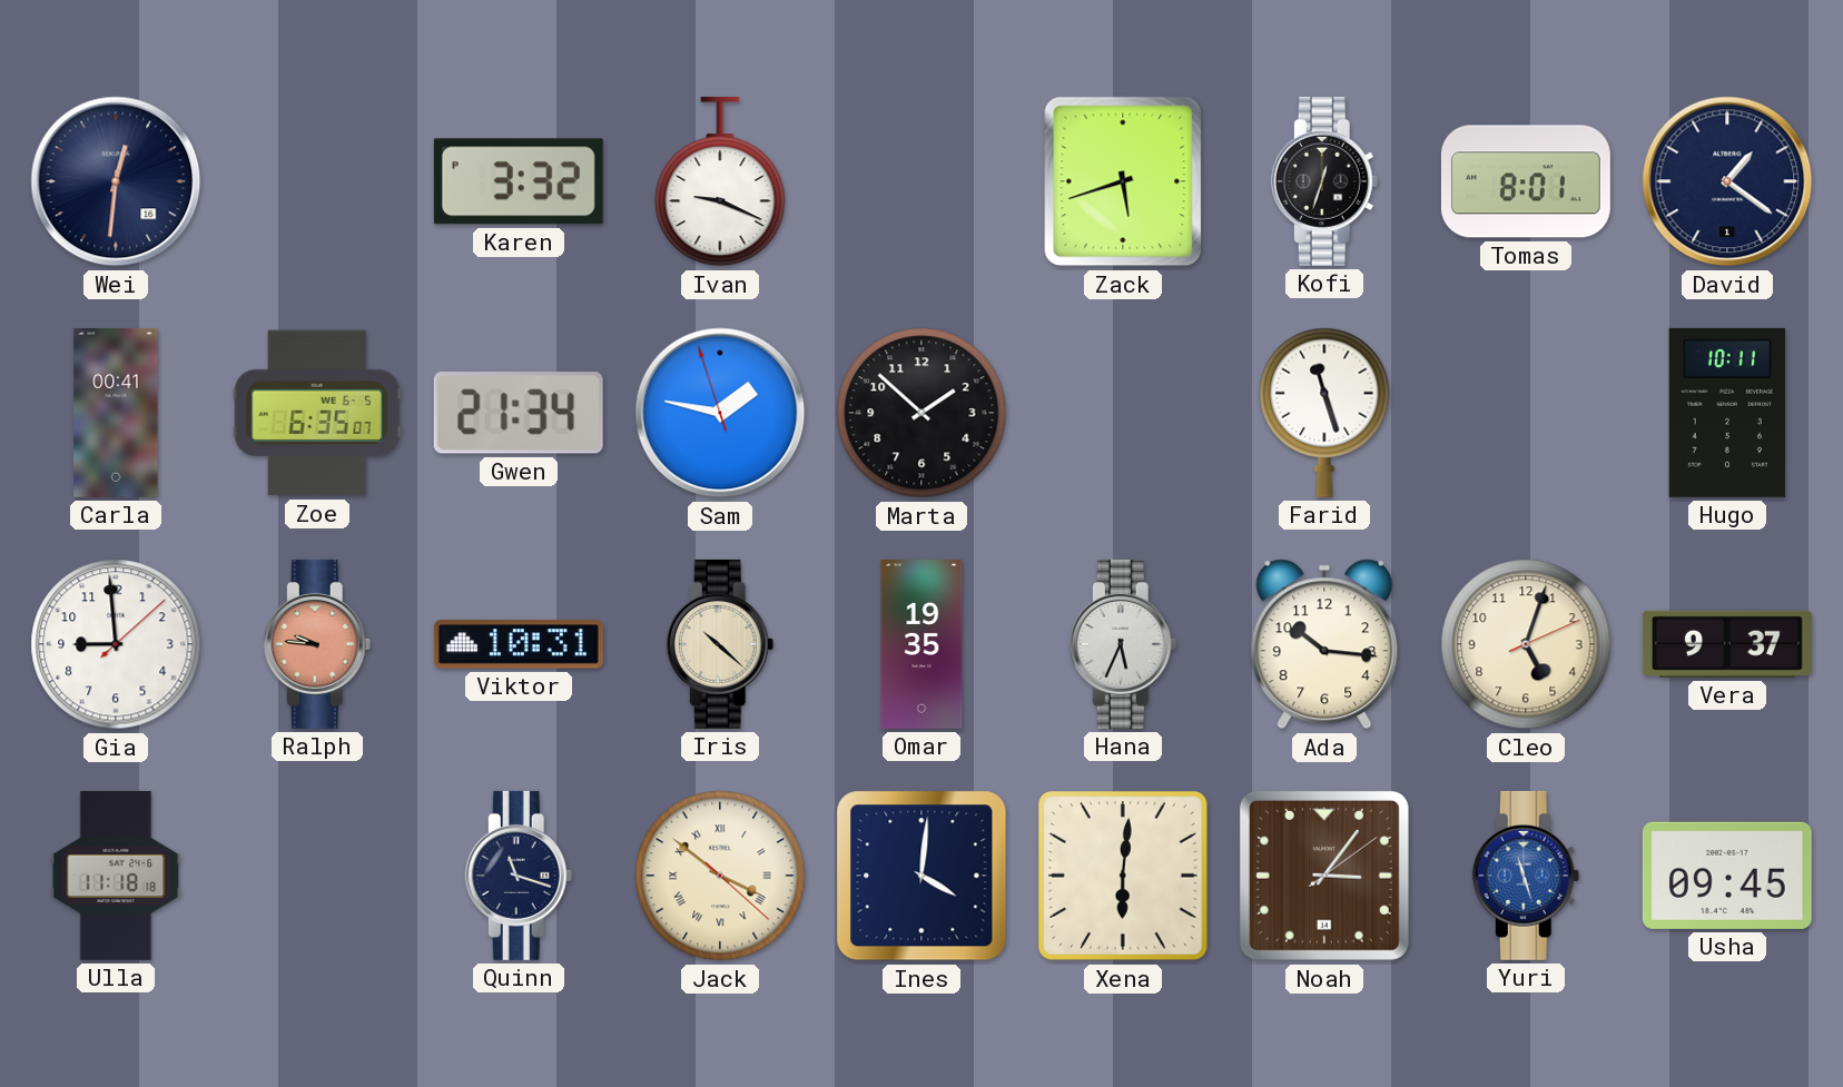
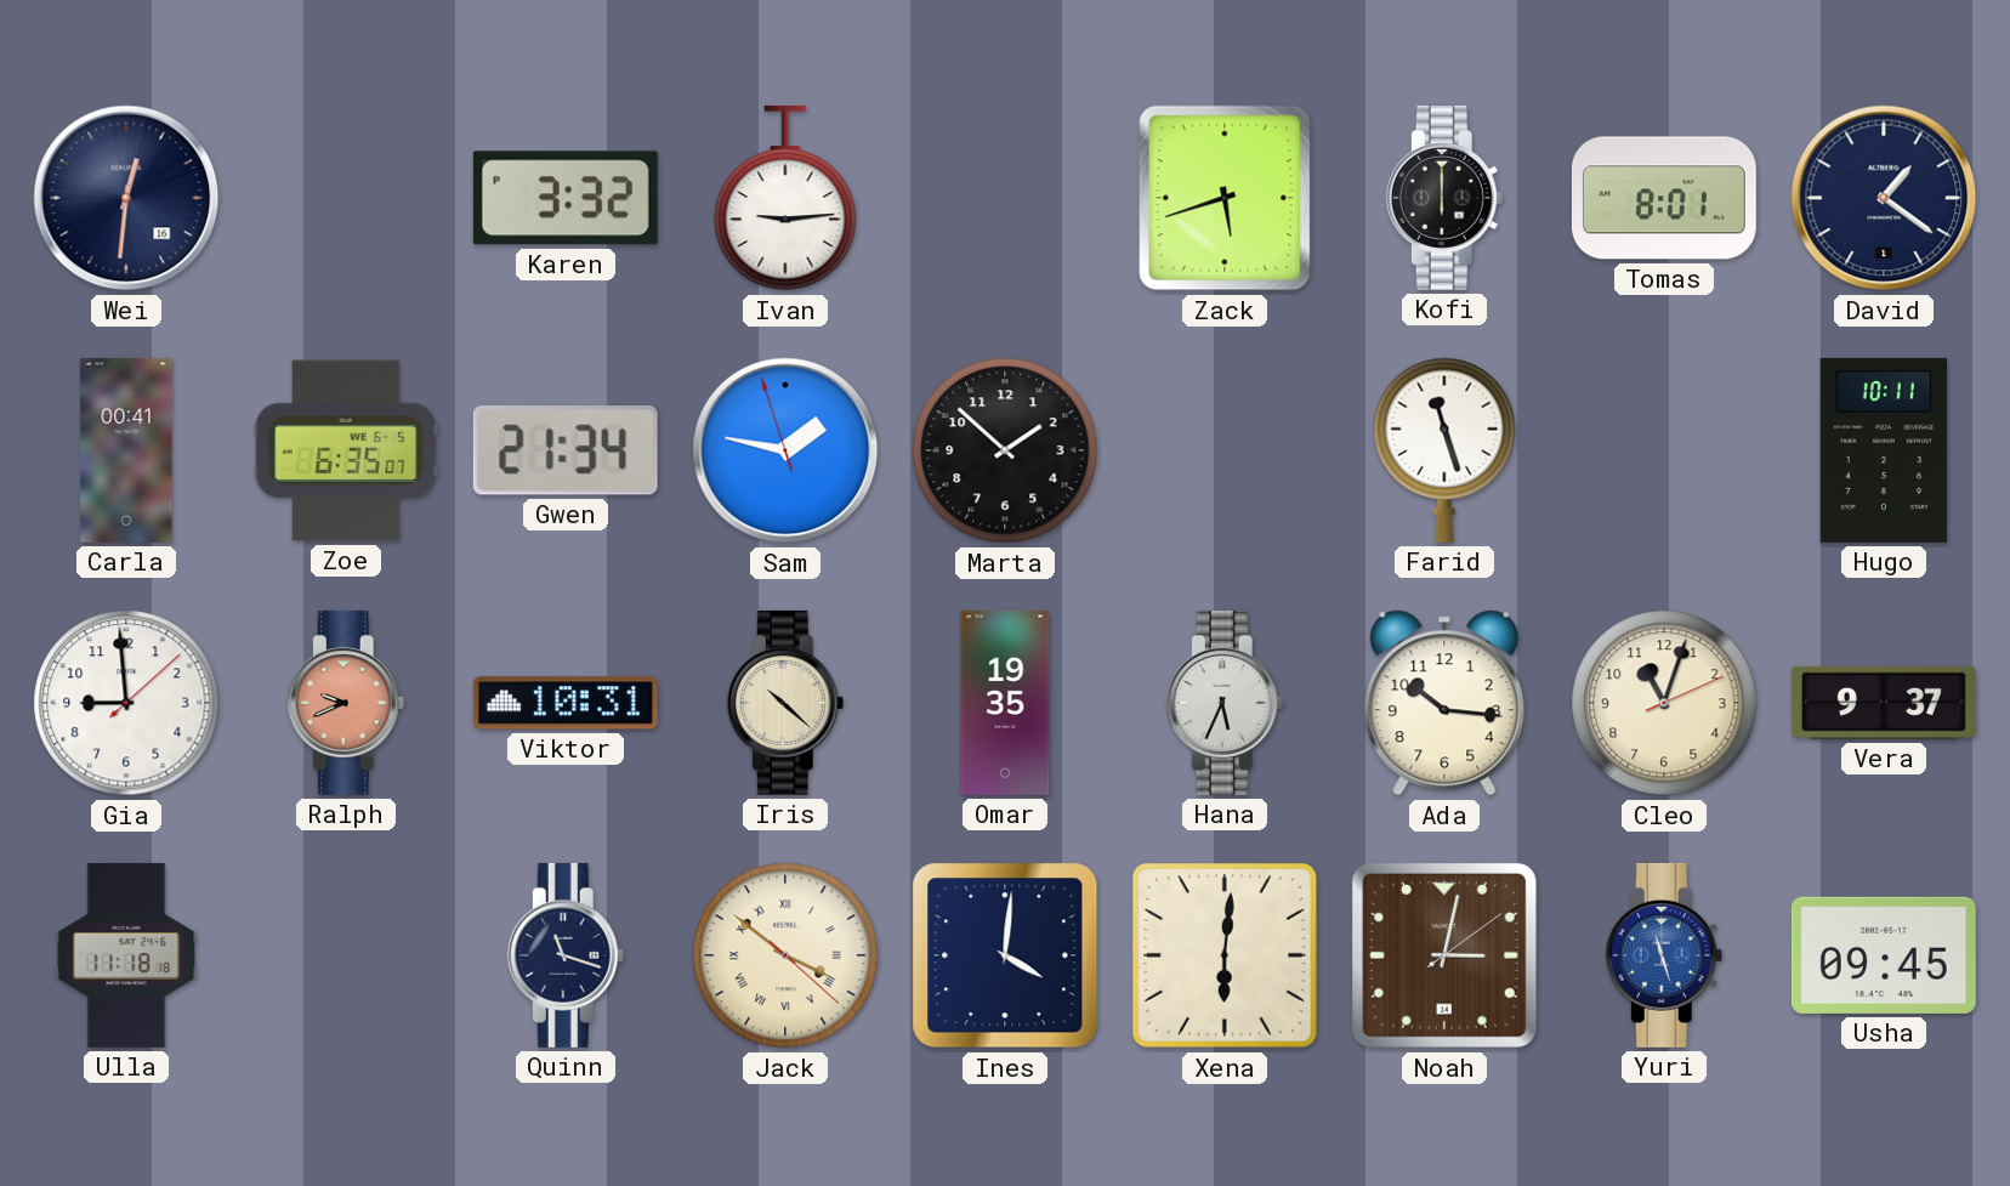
Ivan: 9:19 -> 9:14
Kofi: 12:33 -> 6:00
Ralph: 9:46 -> 9:41
Cleo: 5:03 -> 11:03
Noah: 3:06 -> 3:02
